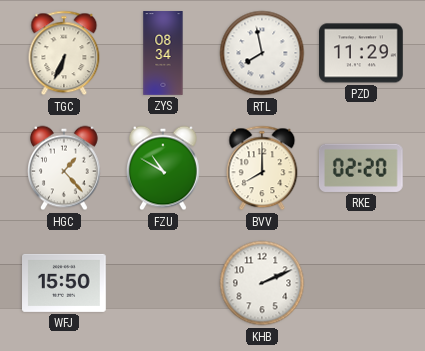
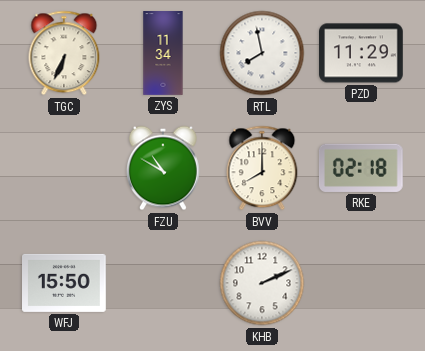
ZYS: 08:34 -> 11:34
HGC: 1:23 -> none
RKE: 02:20 -> 02:18
